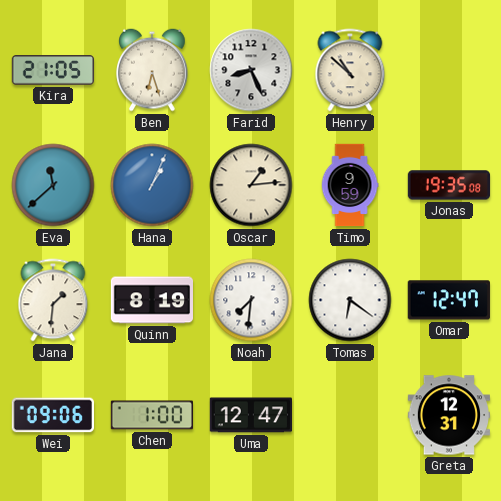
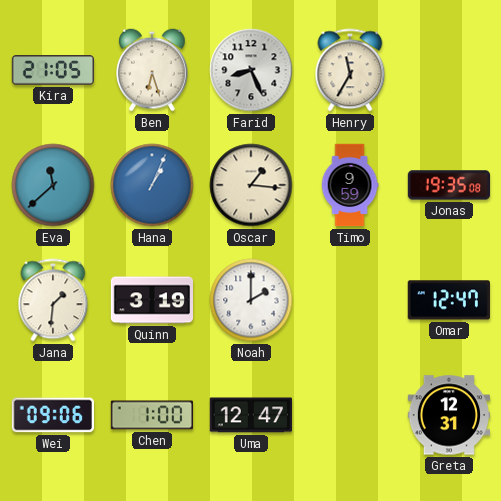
Henry: 10:52 -> 11:35
Oscar: 1:14 -> 1:16
Quinn: 8:19 -> 3:19
Noah: 7:31 -> 2:00
Tomas: 6:21 -> none
